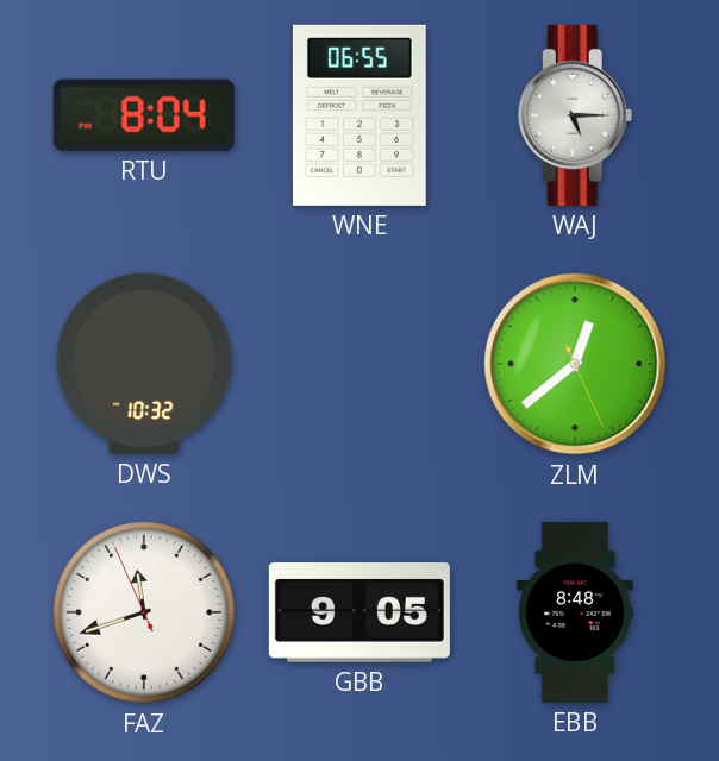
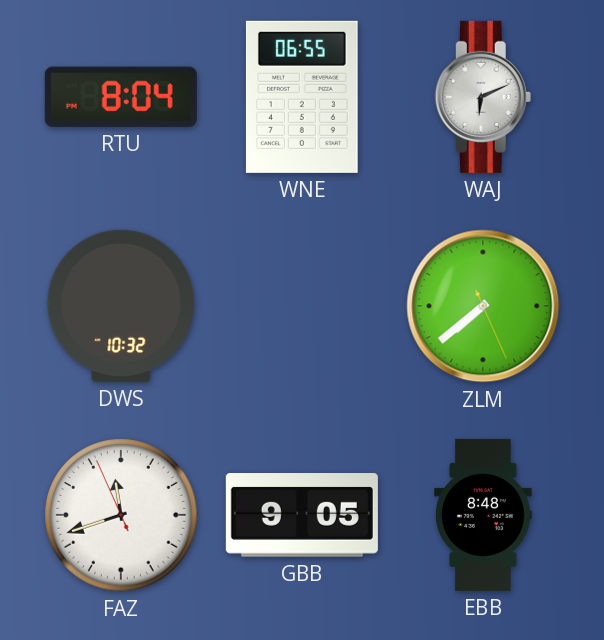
WAJ: 5:15 -> 6:11
ZLM: 12:38 -> 7:38
